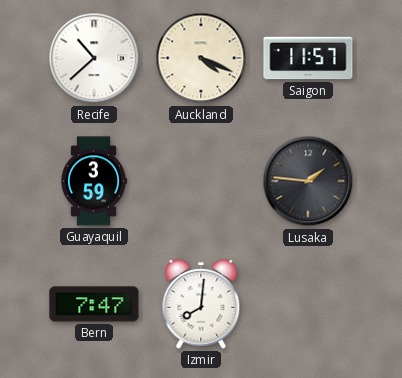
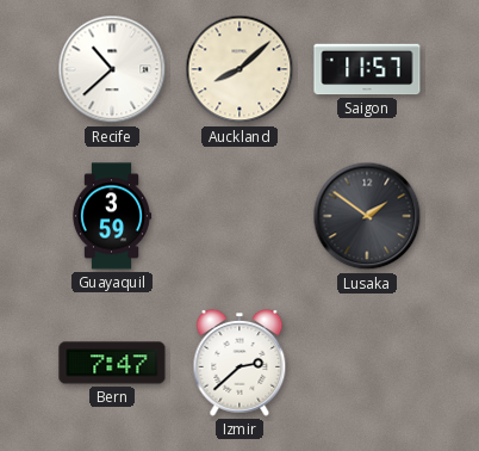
Auckland: 4:19 -> 8:08
Lusaka: 1:46 -> 1:51
Izmir: 8:01 -> 2:38
